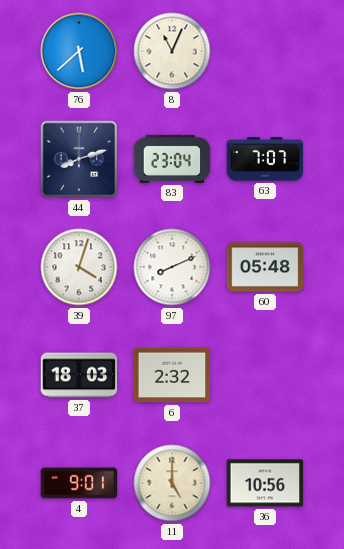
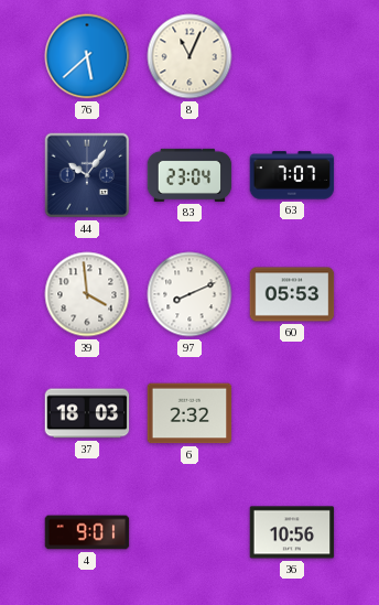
44: 8:12 -> 10:06
39: 4:03 -> 3:59
60: 05:48 -> 05:53
11: 5:00 -> none
